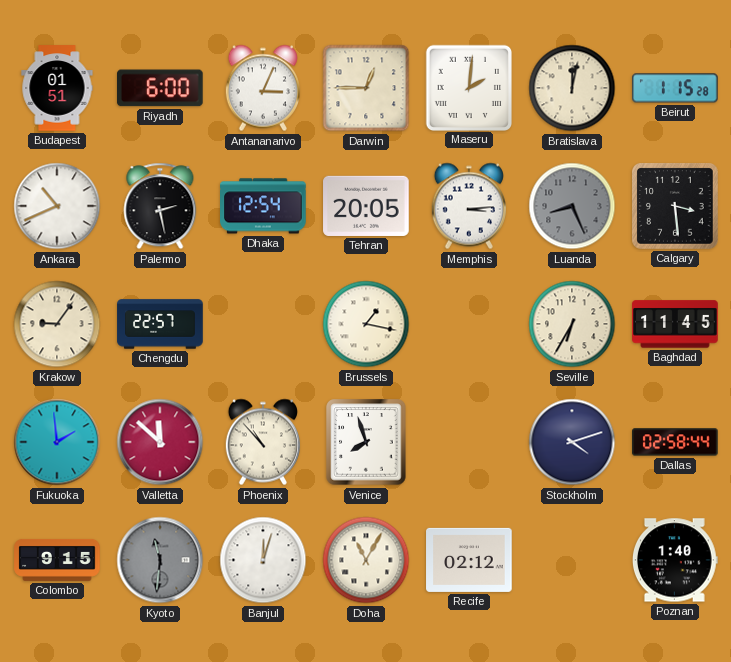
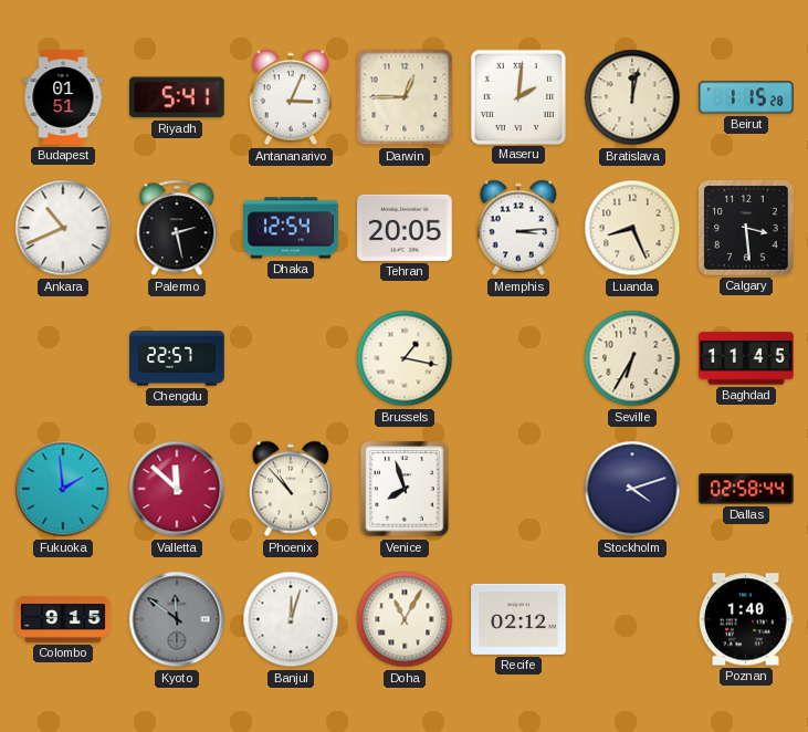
Riyadh: 6:00 -> 5:41
Luanda dial: grey -> cream
Krakow: 9:06 -> none
Kyoto: 11:31 -> 11:51
